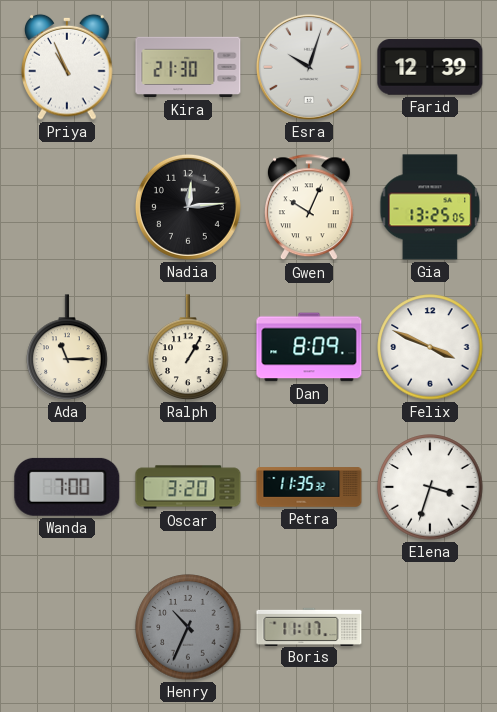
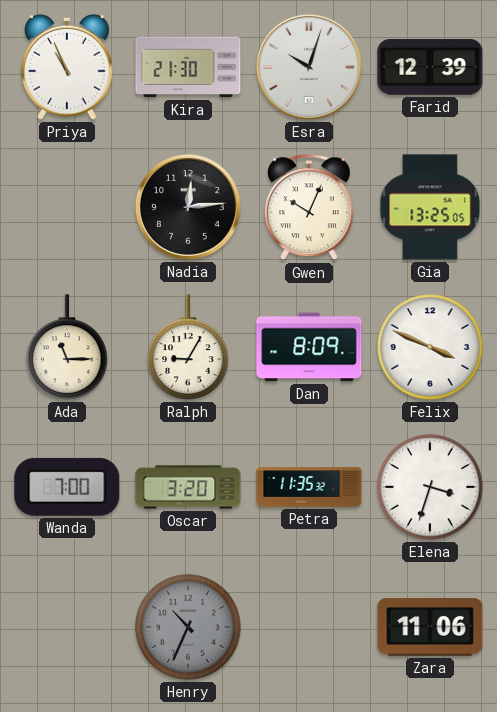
Ralph: 1:05 -> 9:05
Boris: 11:17 -> none
Zara: none -> 11:06
